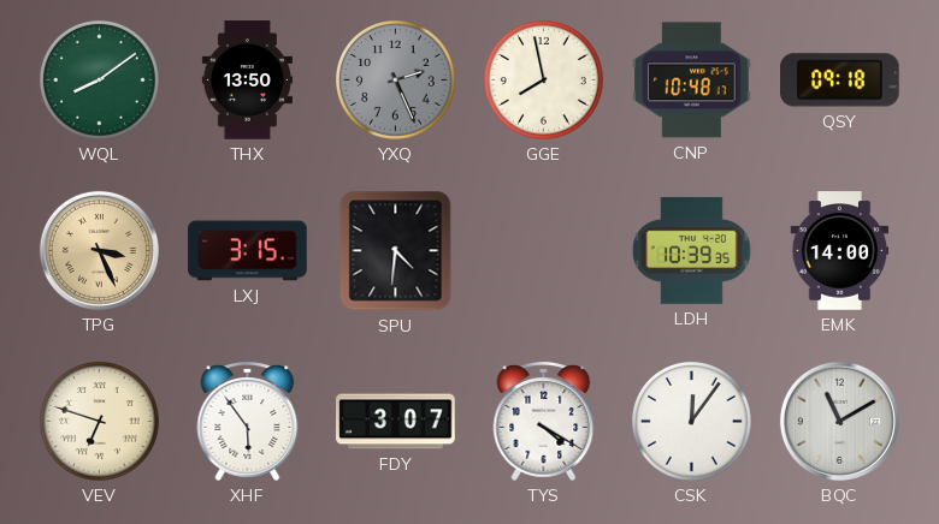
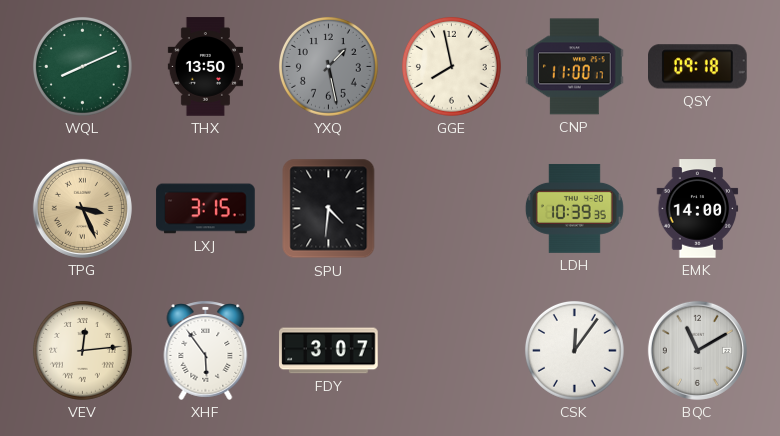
WQL: 8:09 -> 8:11
YXQ: 2:26 -> 1:28
CNP: 10:48 -> 11:00
VEV: 6:48 -> 12:14
TYS: 4:20 -> none
